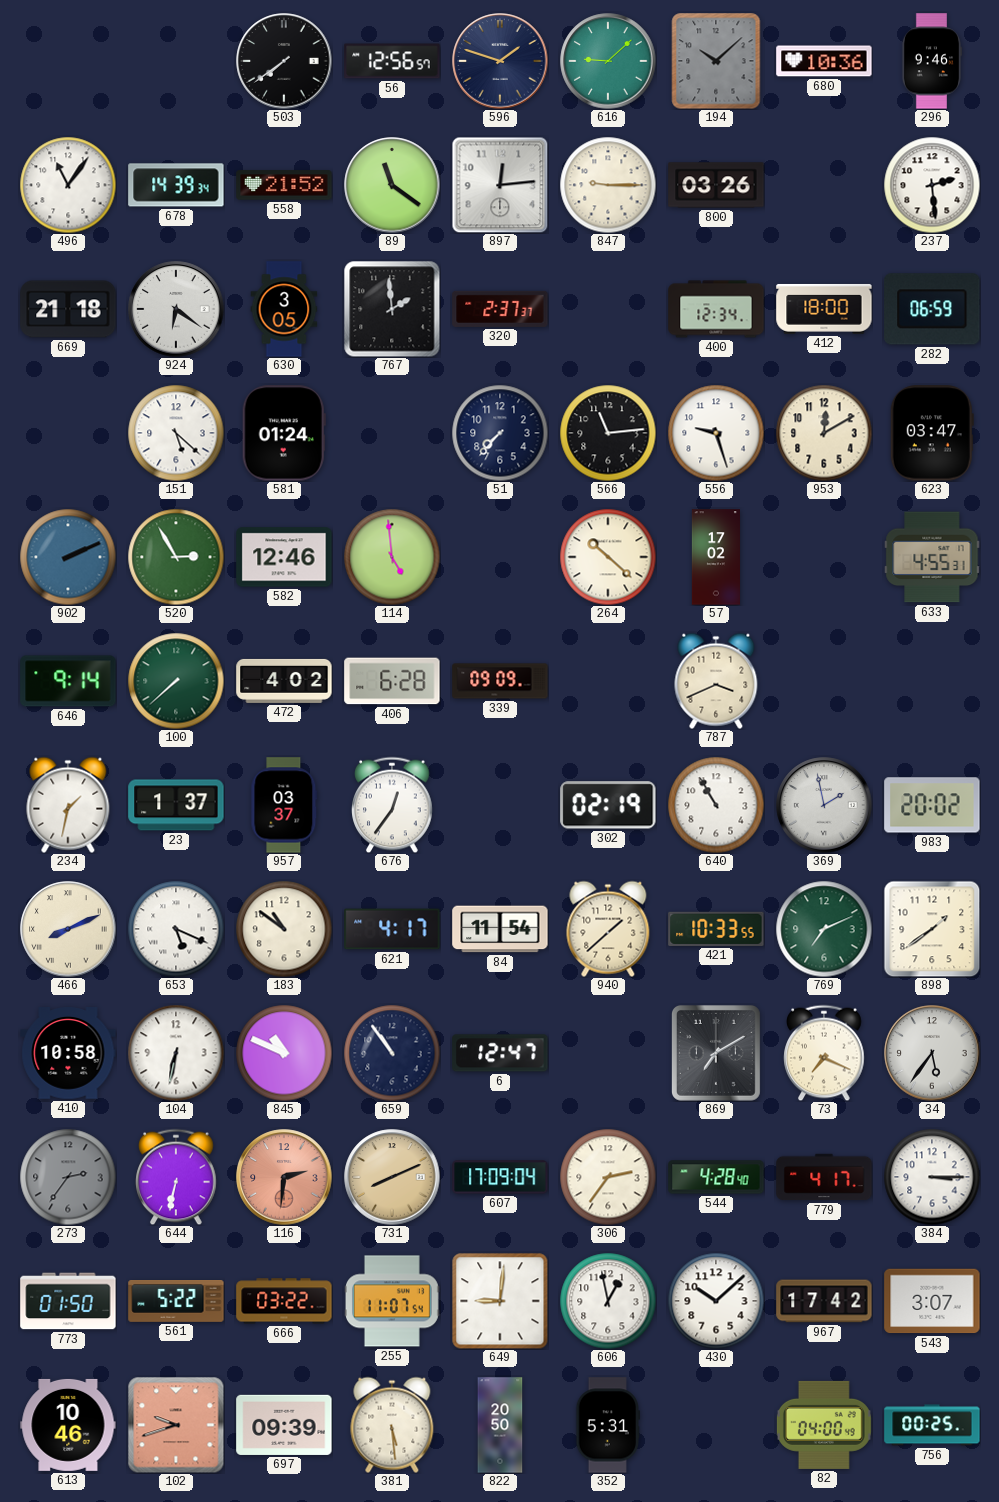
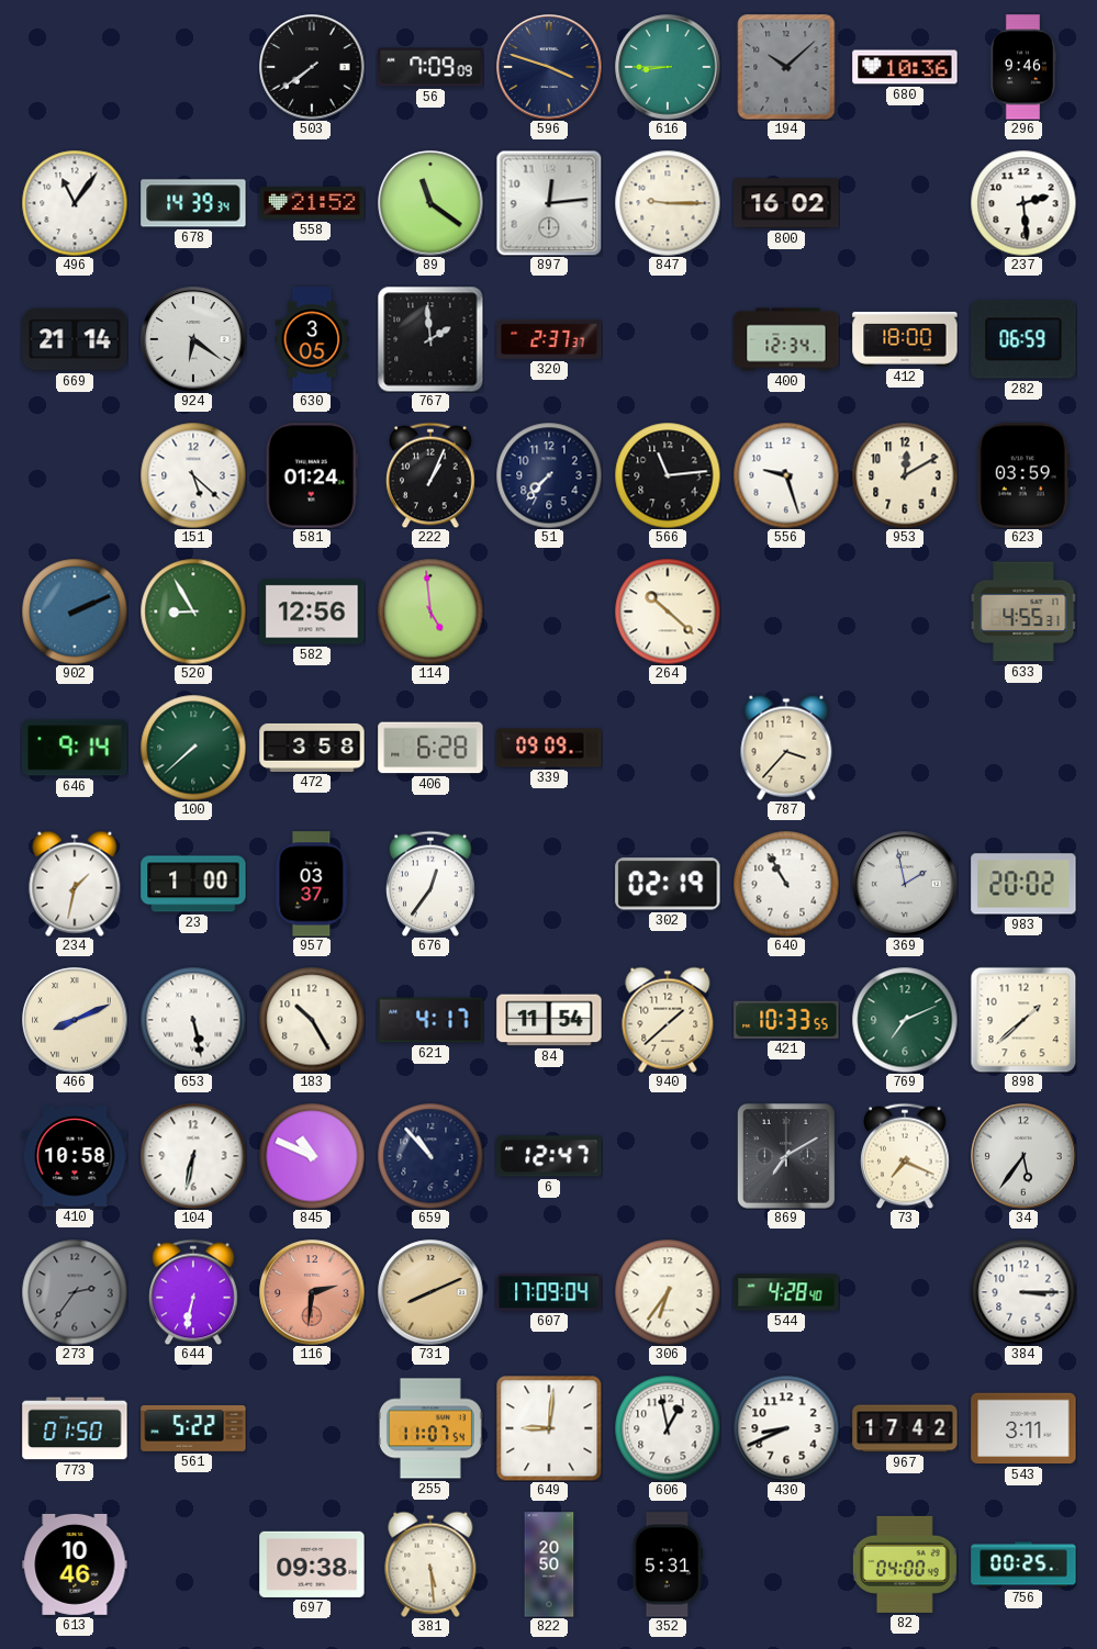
56: 12:56 -> 7:09
596: 1:48 -> 3:48
616: 9:08 -> 8:45
800: 03:26 -> 16:02
669: 21:18 -> 21:14
222: none -> 1:04
623: 03:47 -> 03:59
520: 2:55 -> 8:55
582: 12:46 -> 12:56
57: 17:02 -> none
472: 4:02 -> 3:58
787: 3:41 -> 3:37
23: 1:37 -> 1:00
653: 5:19 -> 5:28
183: 10:51 -> 10:25
898: 1:39 -> 1:38
659: 10:54 -> 10:53
306: 2:36 -> 6:36
779: 4:17 -> none
666: 03:22 -> none
430: 10:08 -> 8:41
543: 3:07 -> 3:11
102: 9:42 -> none
697: 09:39 -> 09:38
